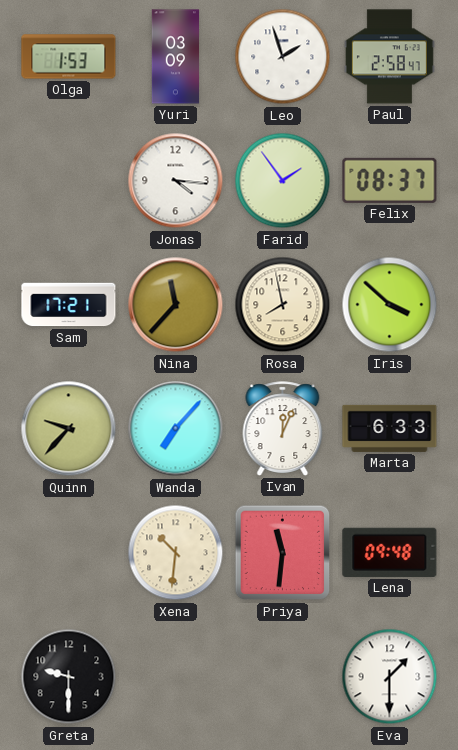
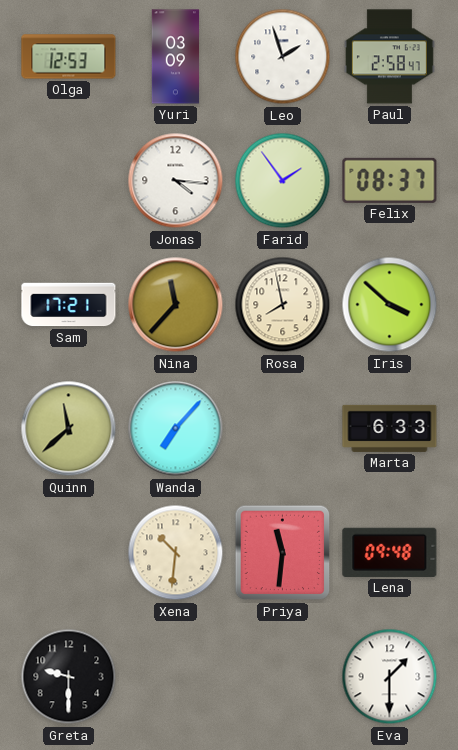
Olga: 1:53 -> 12:53
Quinn: 9:37 -> 11:38
Ivan: 12:04 -> none
